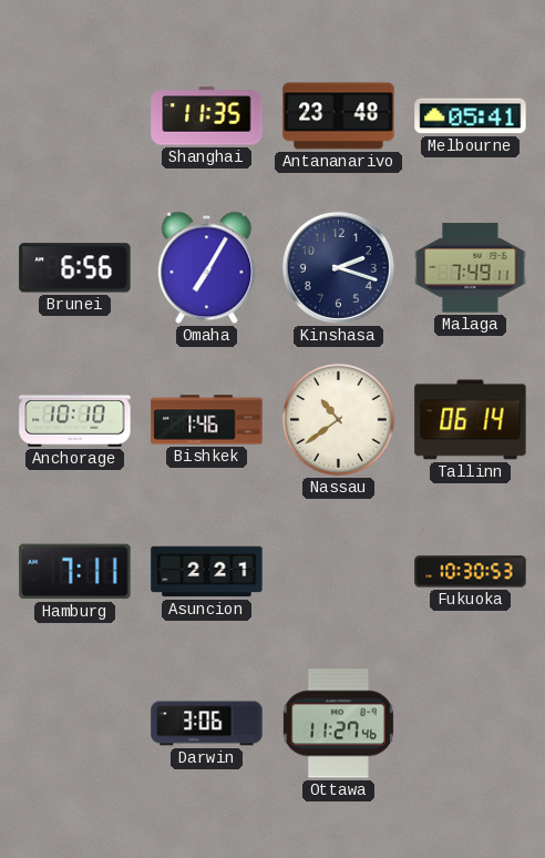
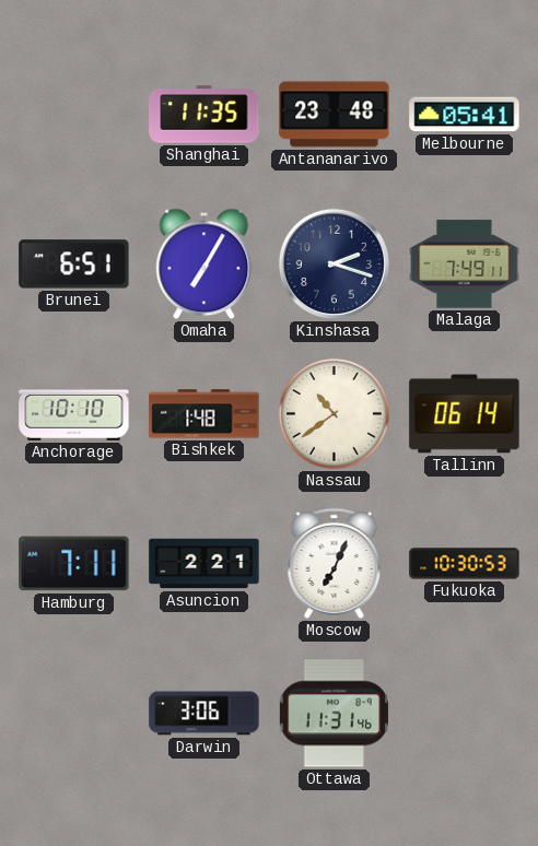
Brunei: 6:56 -> 6:51
Bishkek: 1:46 -> 1:48
Moscow: none -> 7:04
Ottawa: 11:27 -> 11:31
